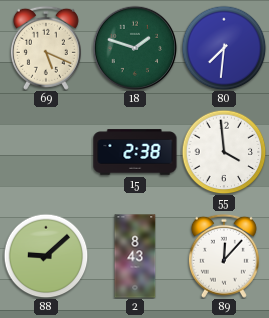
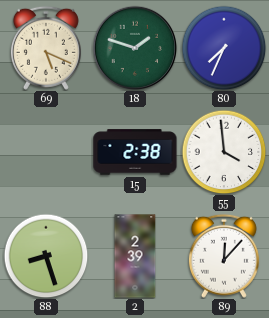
80: 7:31 -> 7:34
88: 9:08 -> 8:27
2: 8:43 -> 2:39
